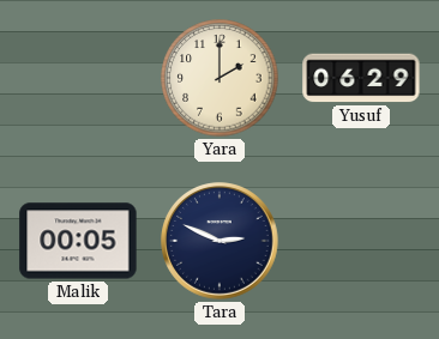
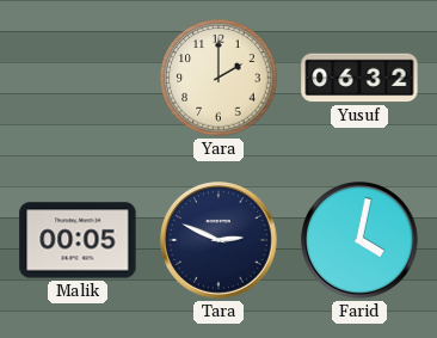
Yusuf: 06:29 -> 06:32
Farid: none -> 4:02
